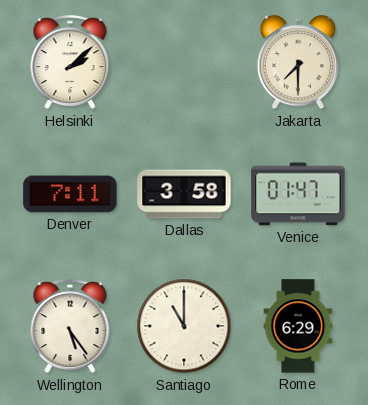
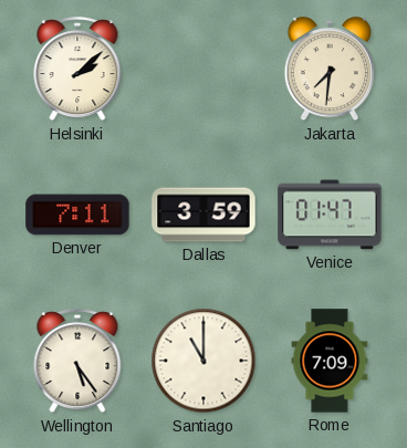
Jakarta: 7:30 -> 7:31
Dallas: 3:58 -> 3:59
Rome: 6:29 -> 7:09
